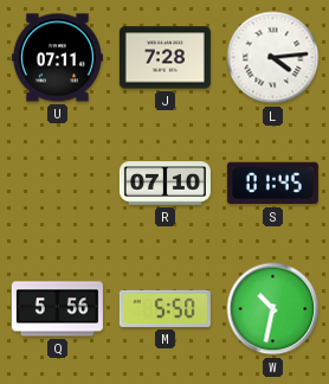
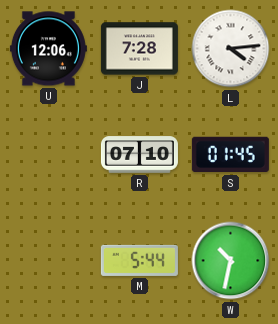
U: 07:11 -> 12:06
Q: 5:56 -> none
M: 5:50 -> 5:44
